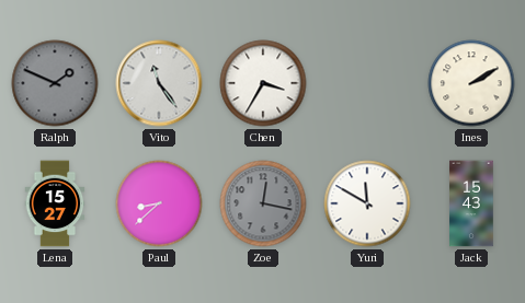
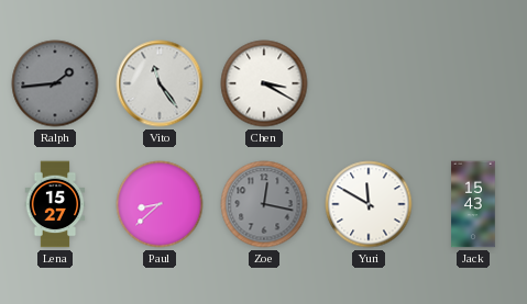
Ralph: 1:49 -> 1:44
Chen: 3:35 -> 3:20
Ines: 2:10 -> none
